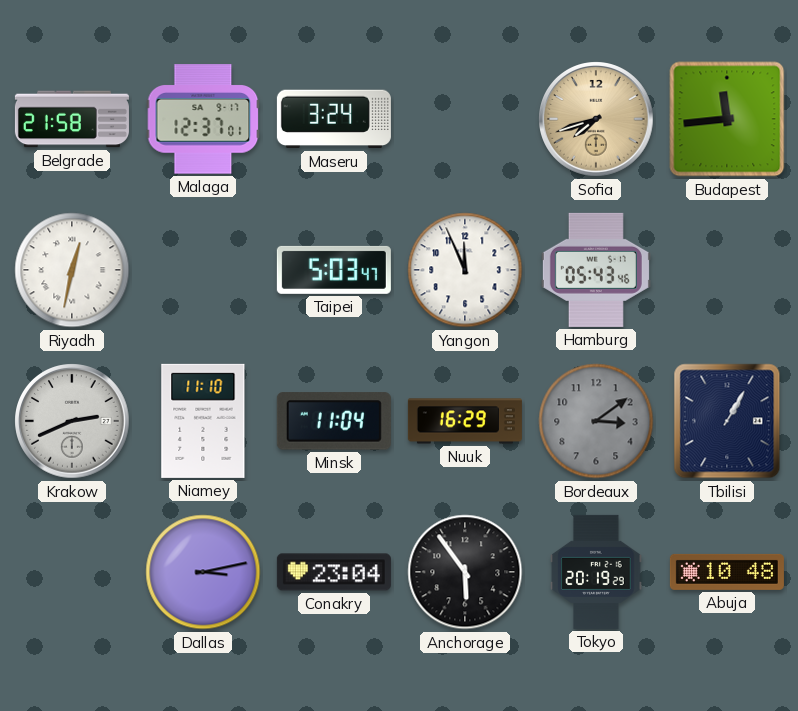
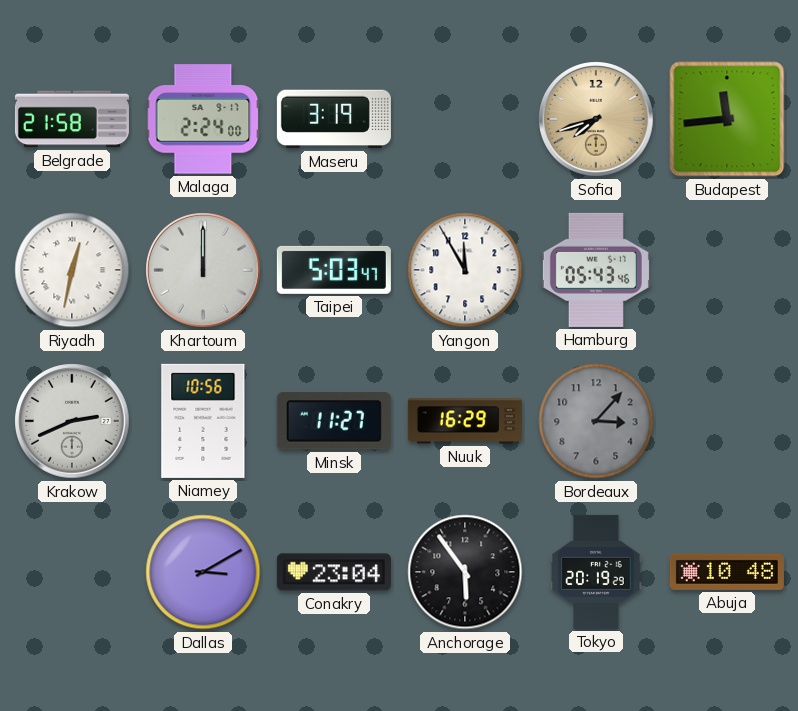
Malaga: 12:37 -> 2:24
Maseru: 3:24 -> 3:19
Khartoum: none -> 12:00
Yangon: 11:56 -> 11:55
Niamey: 11:10 -> 10:56
Minsk: 11:04 -> 11:27
Bordeaux: 3:09 -> 3:07
Tbilisi: 1:05 -> none
Dallas: 3:13 -> 3:10
